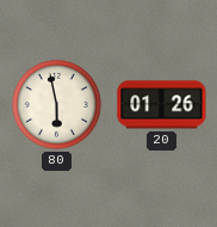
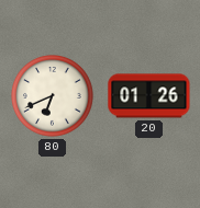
80: 5:58 -> 6:41
